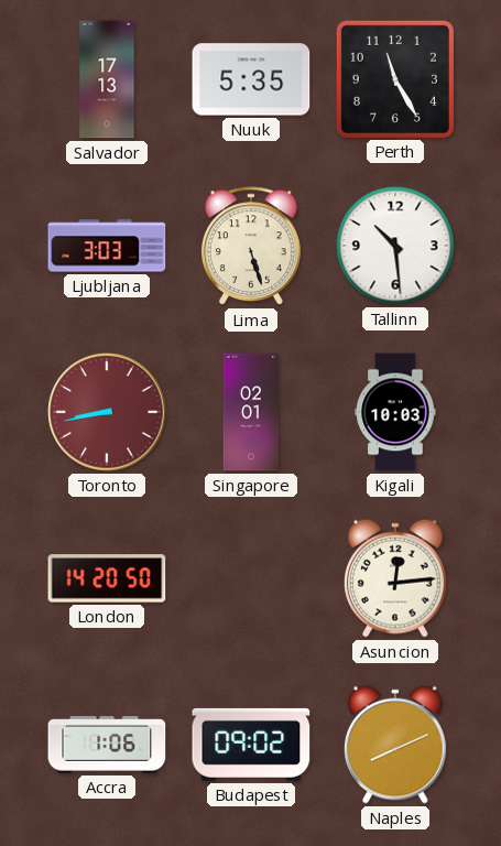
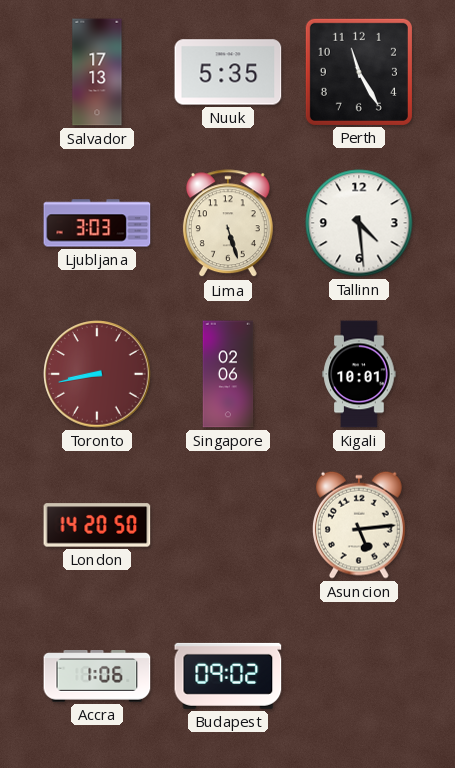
Tallinn: 10:29 -> 4:29
Singapore: 02:01 -> 02:06
Kigali: 10:03 -> 10:01
Asuncion: 12:14 -> 5:14
Naples: 8:11 -> none
